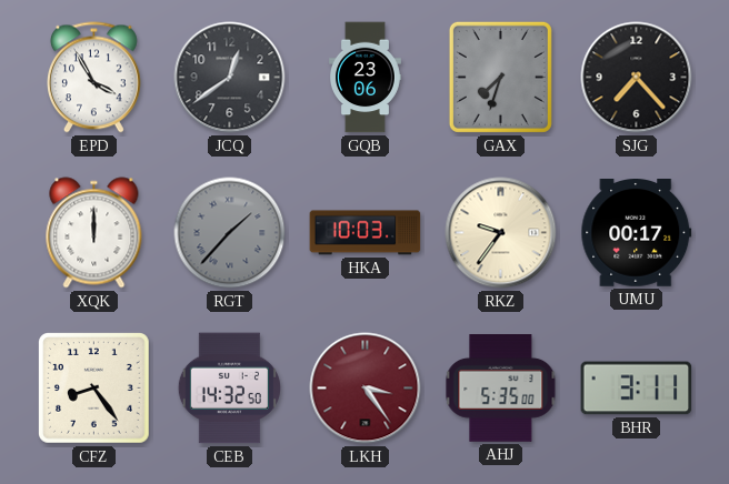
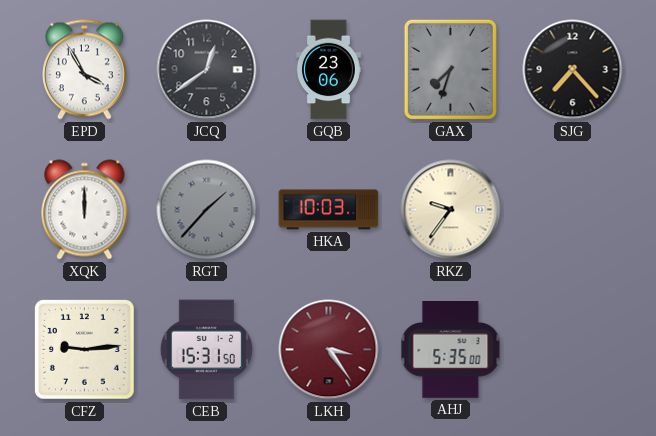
UMU: 00:17 -> none
CFZ: 8:24 -> 9:14
CEB: 14:32 -> 15:31
BHR: 3:11 -> none
